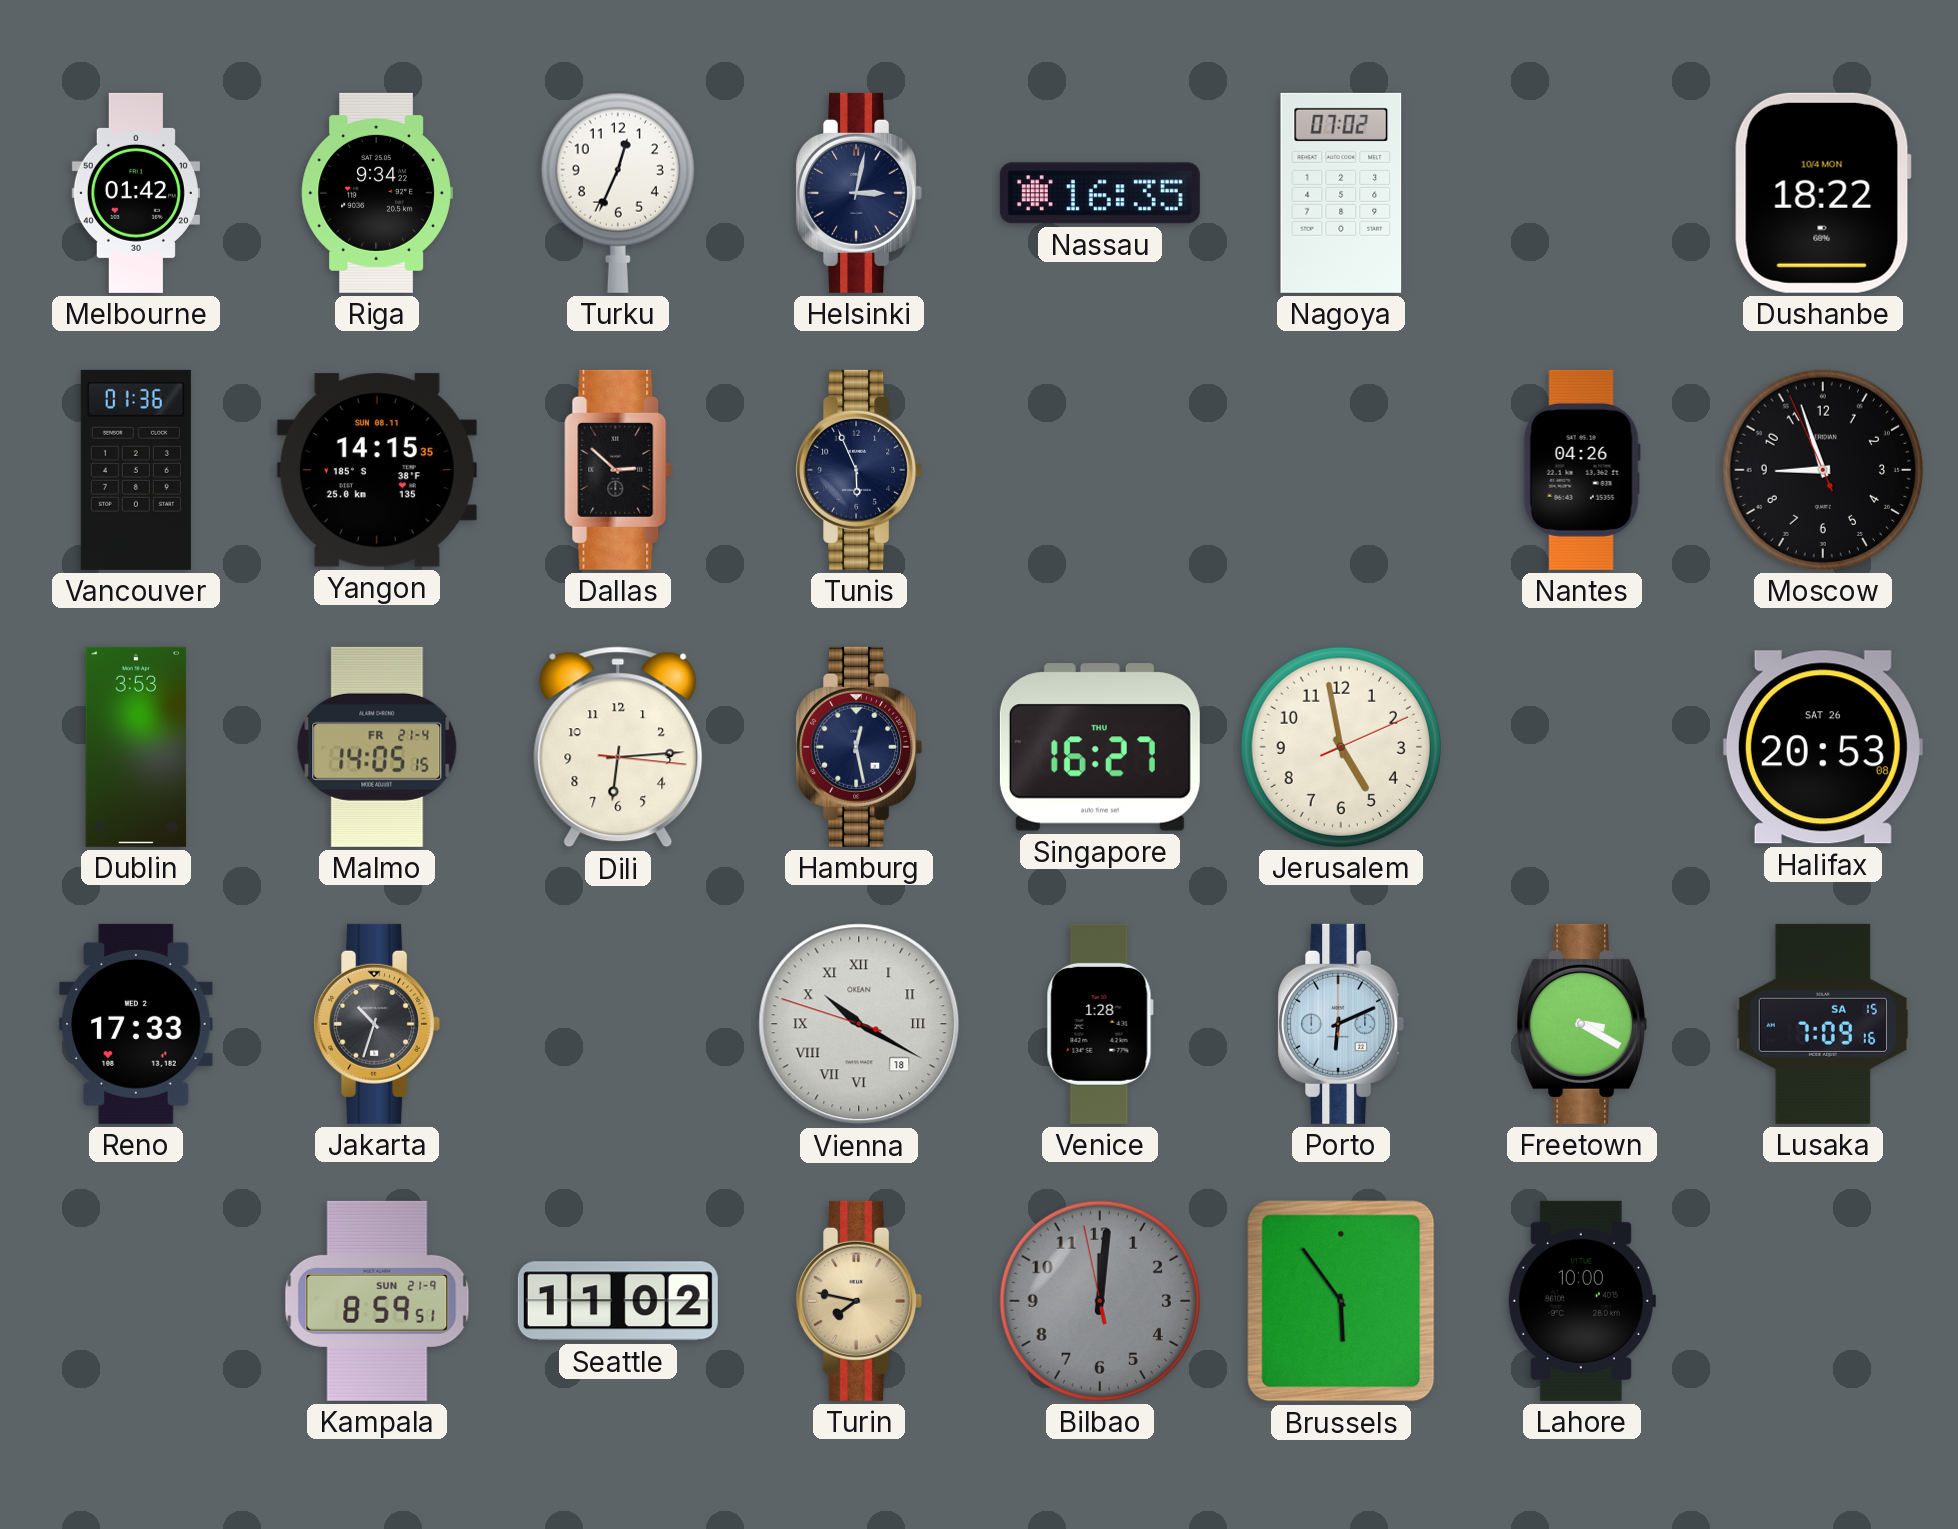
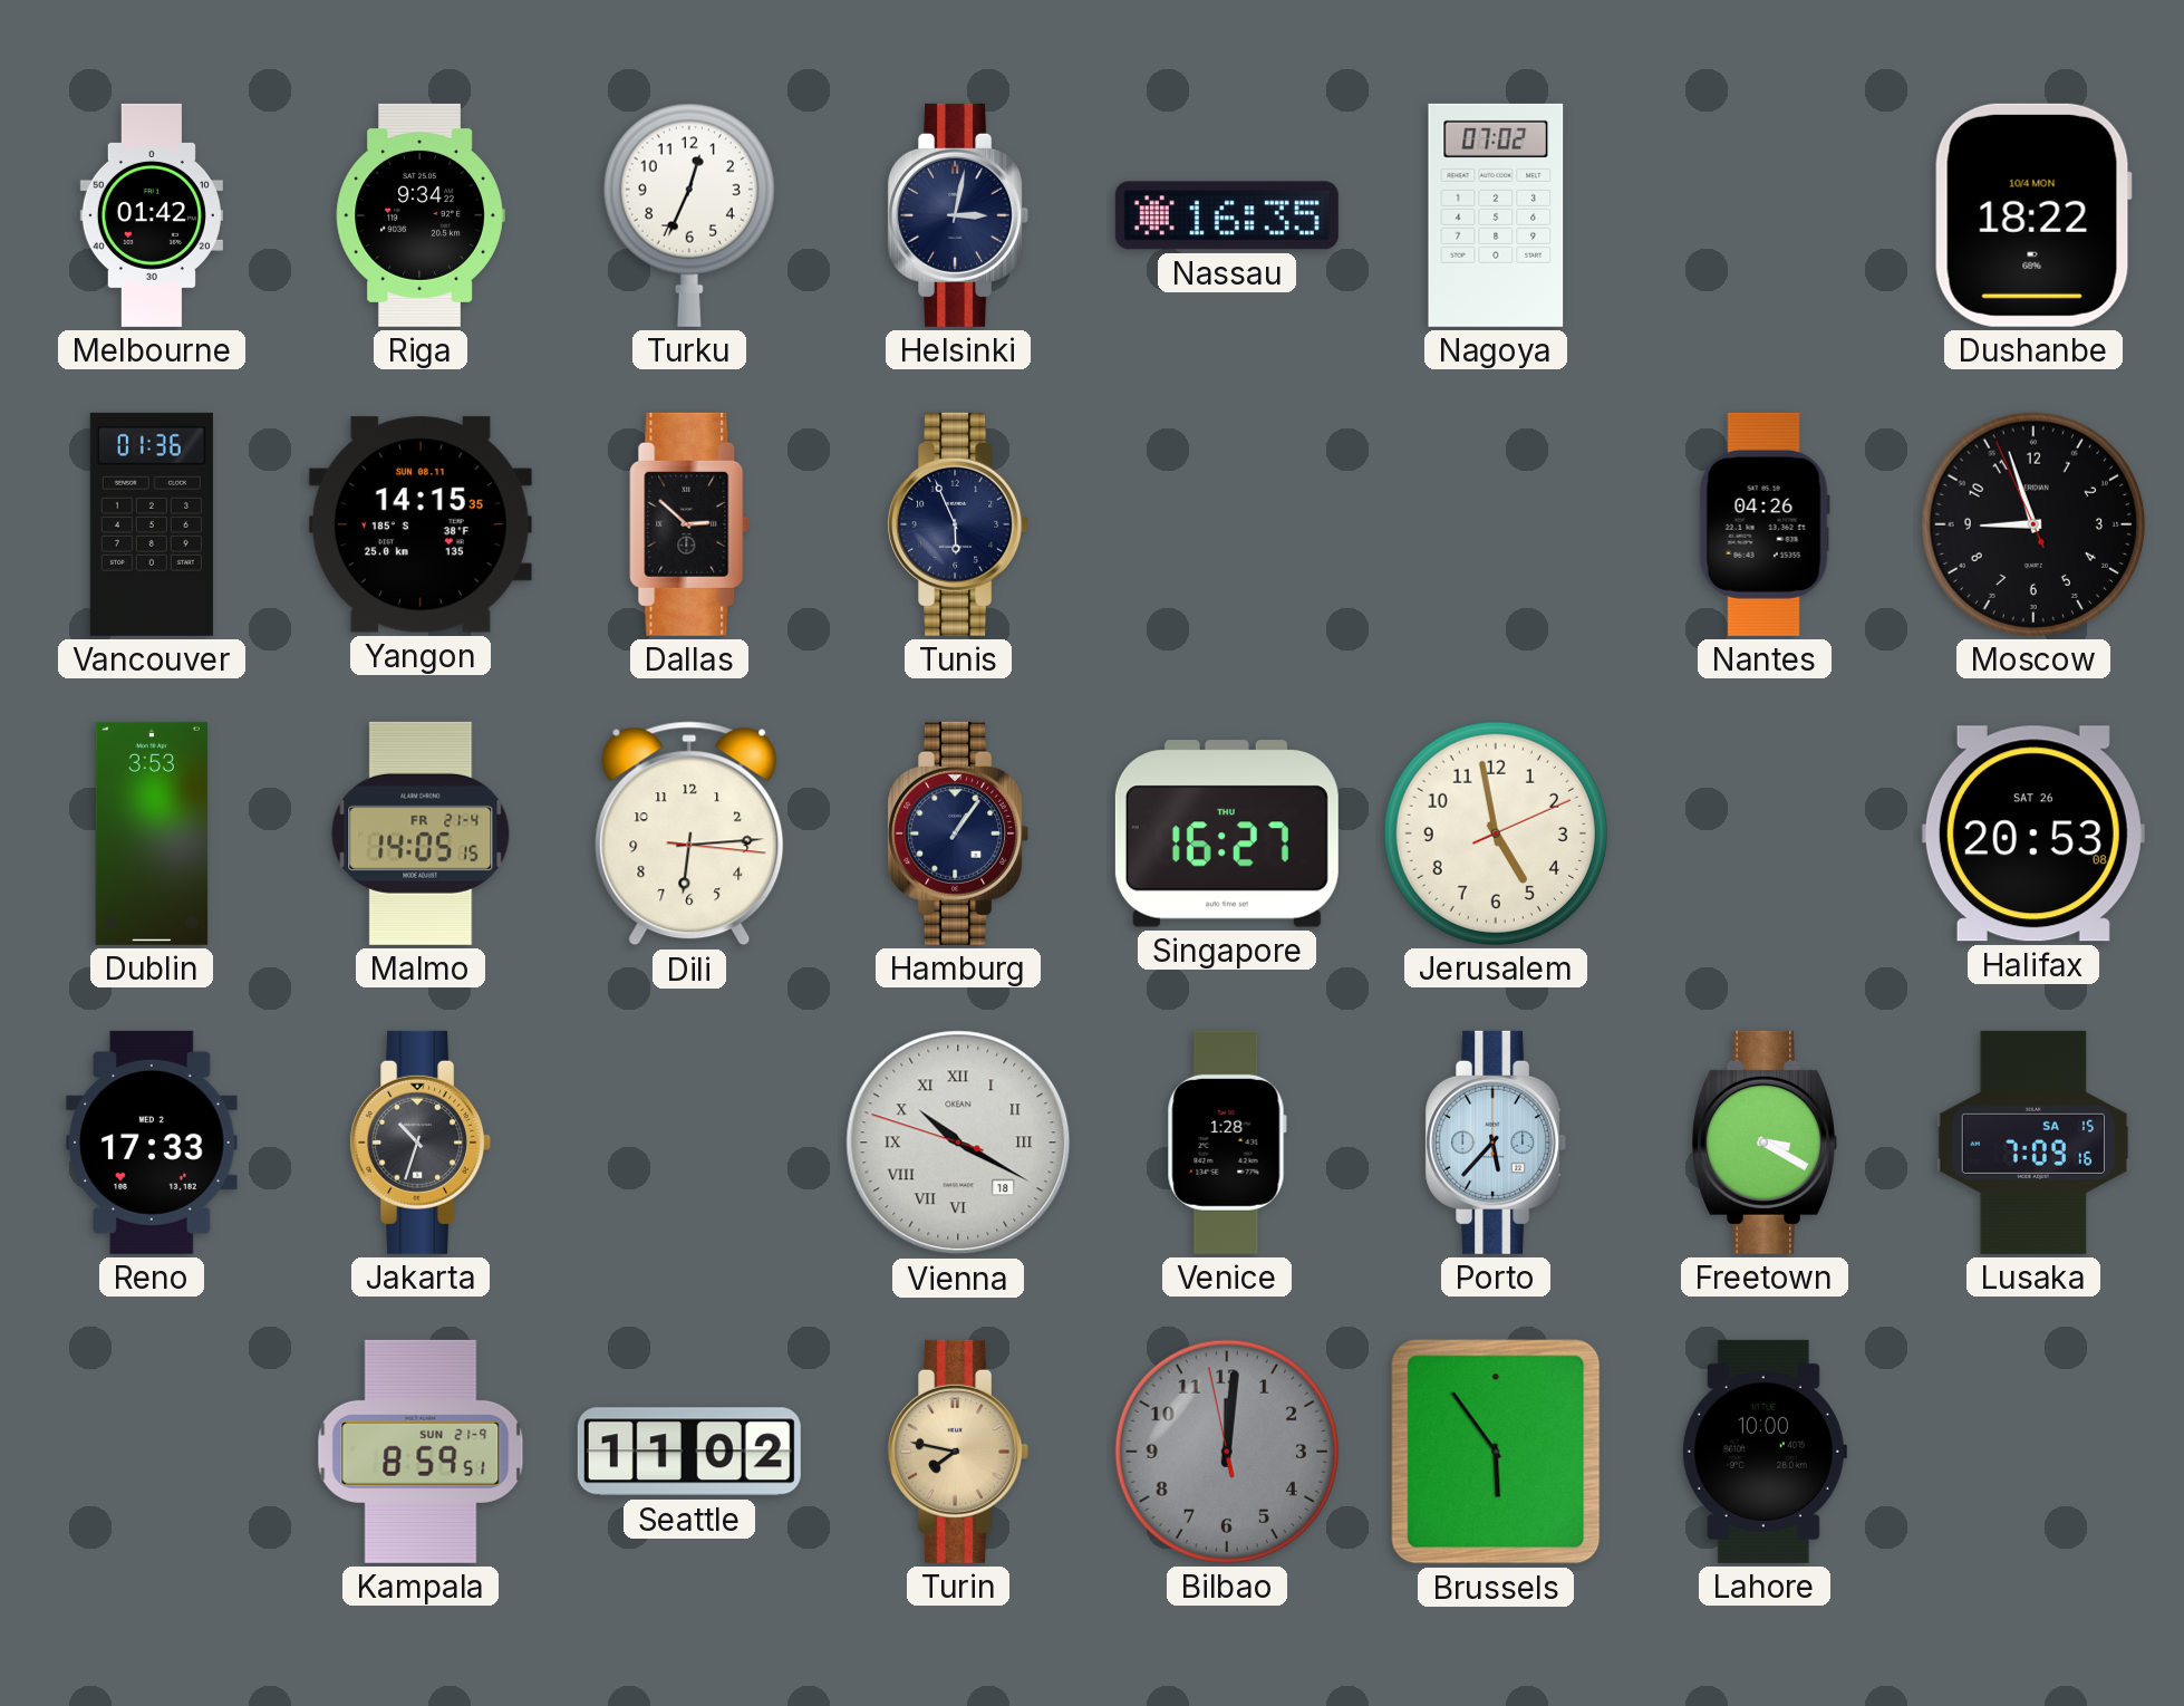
Hamburg: 12:28 -> 1:06
Porto: 6:11 -> 5:37
